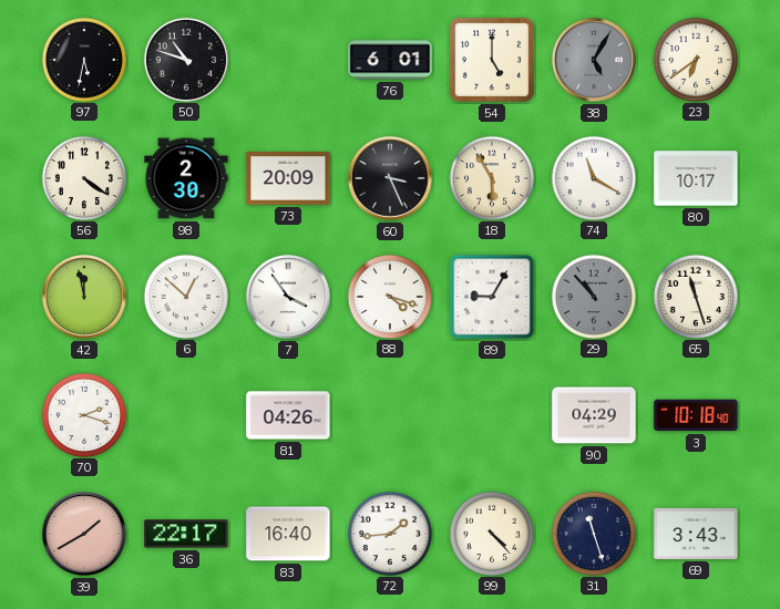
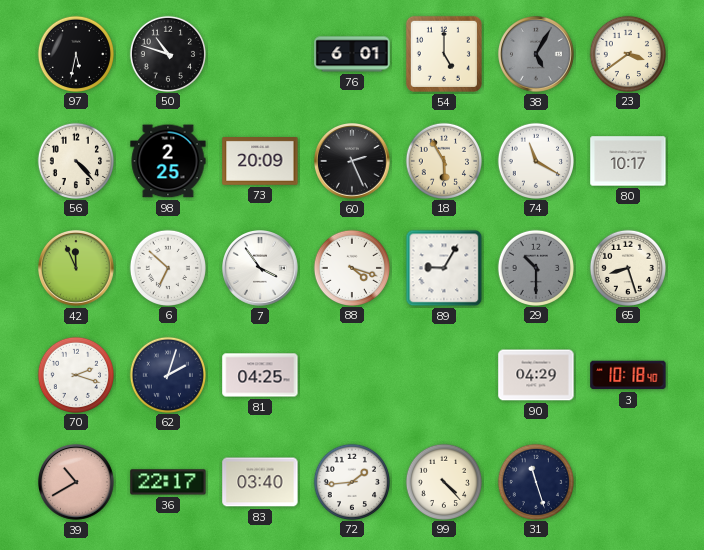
23: 6:39 -> 3:39
56: 4:21 -> 4:23
98: 2:30 -> 2:25
60: 3:26 -> 2:26
42: 11:58 -> 11:56
6: 12:52 -> 6:52
29: 10:53 -> 10:30
65: 11:27 -> 8:27
62: none -> 2:03
81: 04:26 -> 04:25
39: 1:40 -> 10:40
83: 16:40 -> 03:40
69: 3:43 -> none
